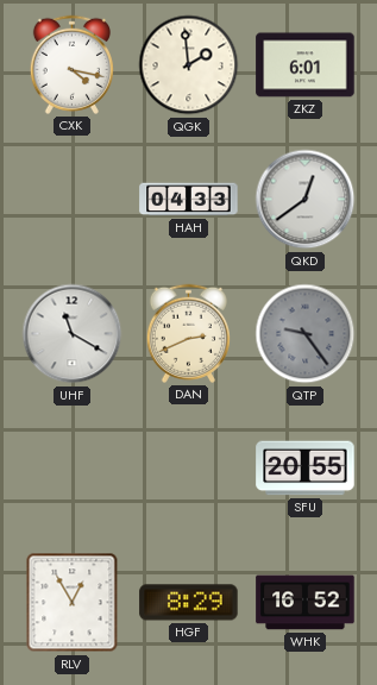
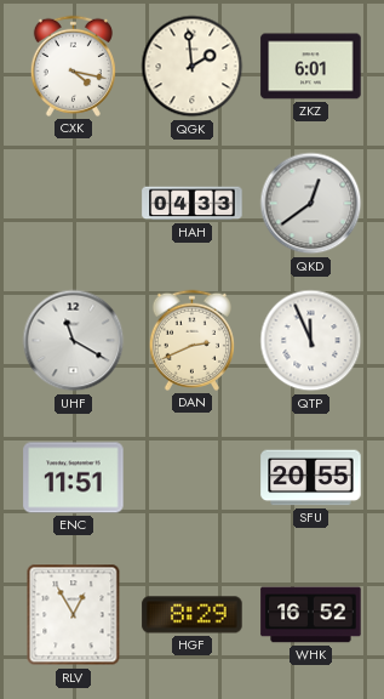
QTP: 9:24 -> 11:56
QTP dial: grey -> white
ENC: none -> 11:51
